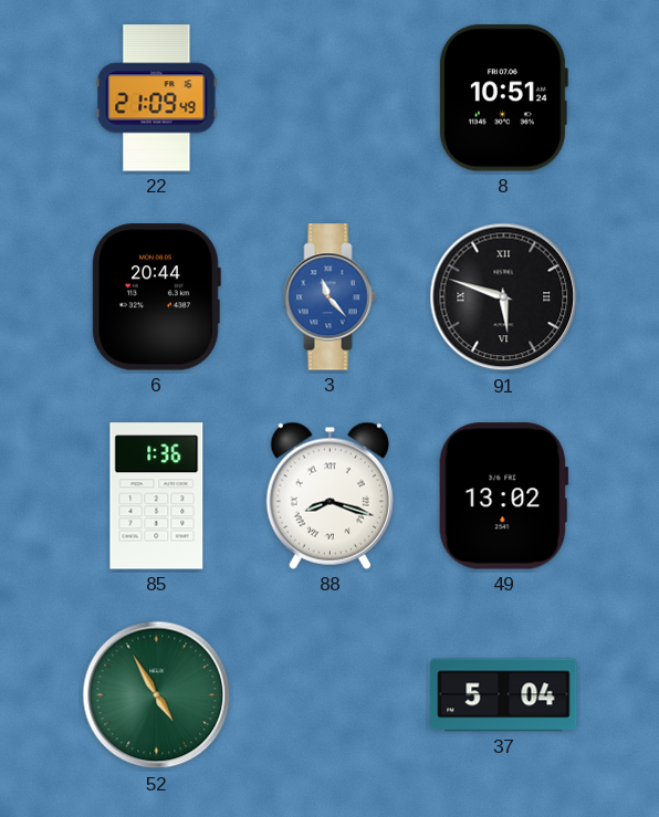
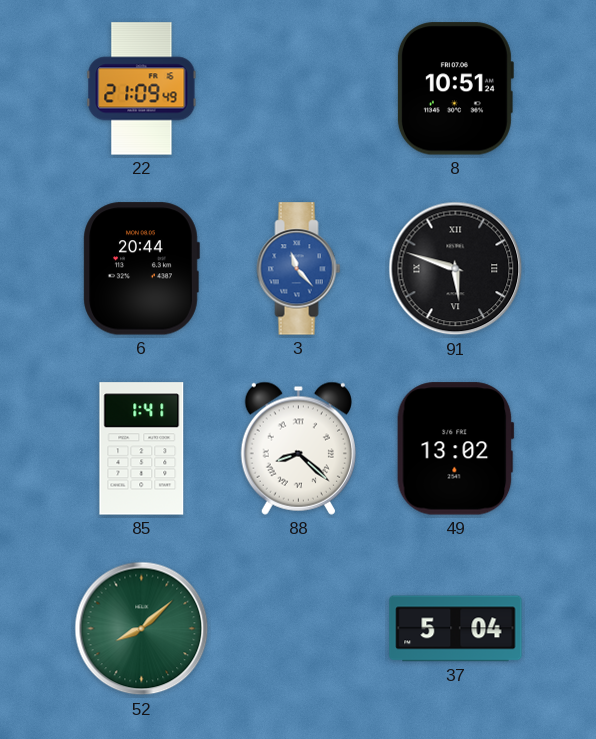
85: 1:36 -> 1:41
88: 8:18 -> 8:22
52: 4:55 -> 8:08
